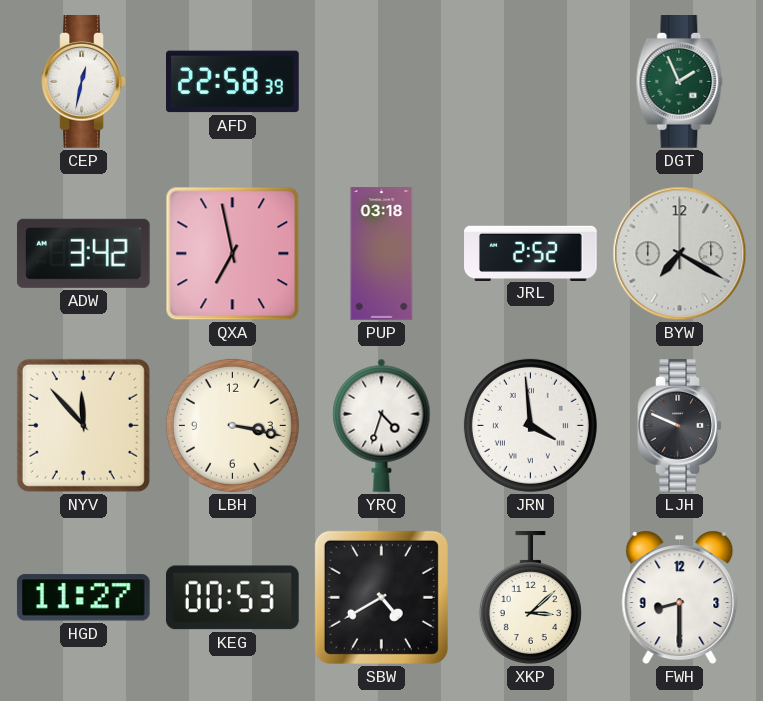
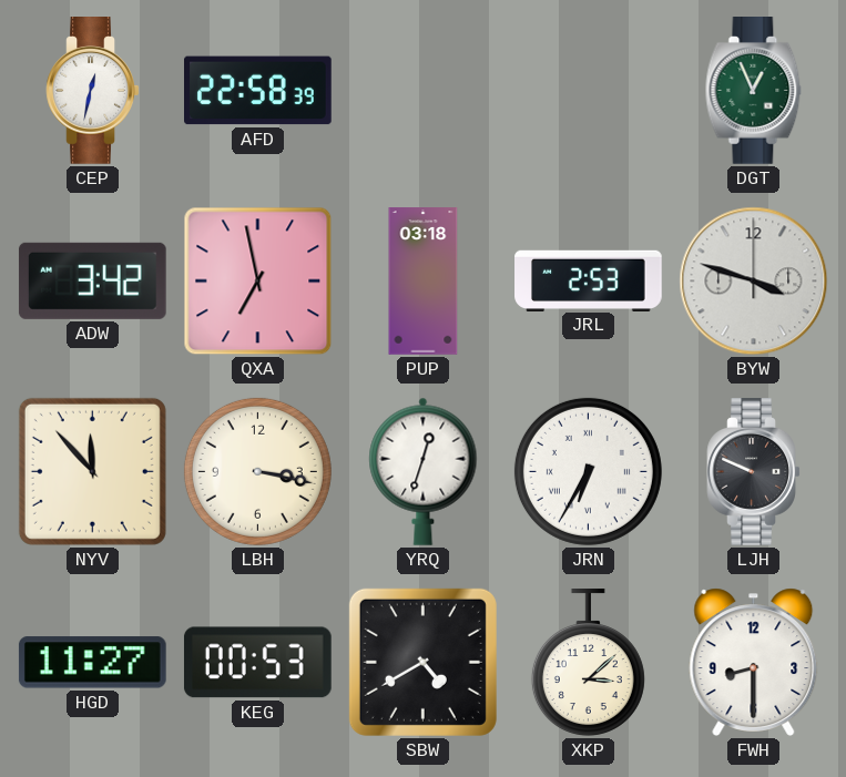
DGT: 1:56 -> 12:56
JRL: 2:52 -> 2:53
BYW: 7:20 -> 3:48
YRQ: 4:33 -> 12:33
JRN: 3:59 -> 6:35
